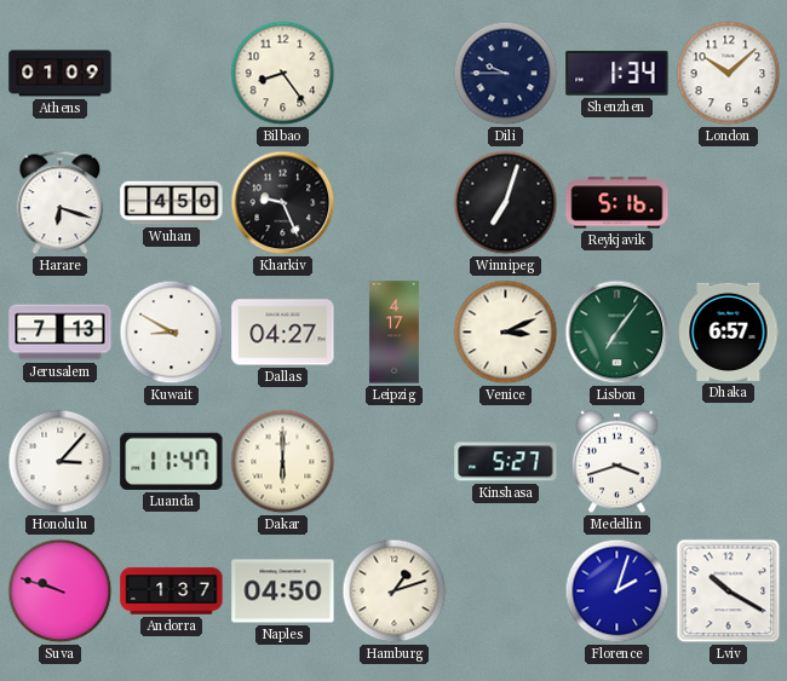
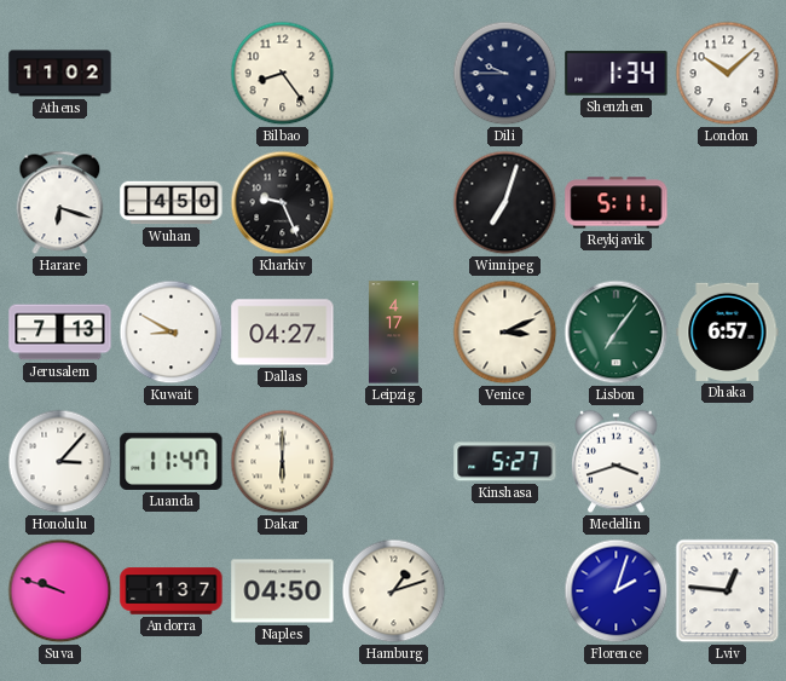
Athens: 01:09 -> 11:02
Reykjavik: 5:16 -> 5:11
Lviv: 10:20 -> 12:46
